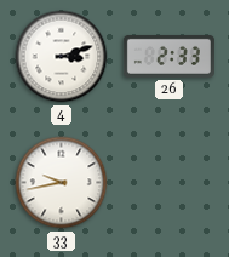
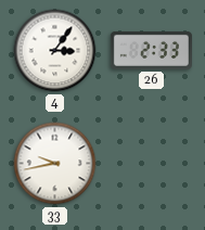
4: 3:12 -> 3:06
